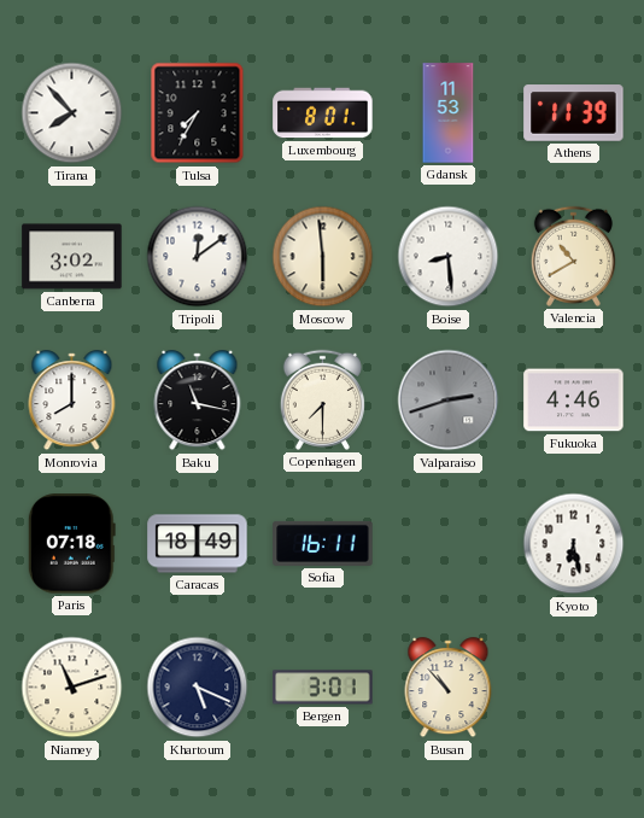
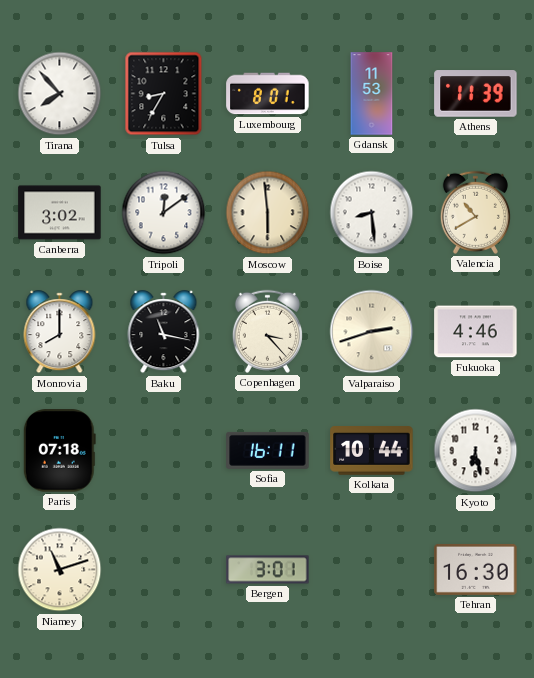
Tulsa: 7:35 -> 8:35
Copenhagen: 7:30 -> 3:23
Valparaiso dial: grey -> cream
Caracas: 18:49 -> none
Kolkata: none -> 10:44
Khartoum: 5:19 -> none
Busan: 10:53 -> none
Tehran: none -> 16:30
